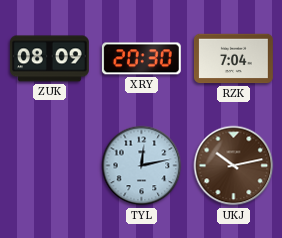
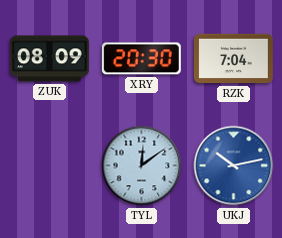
TYL: 12:13 -> 12:09
UKJ dial: brown -> blue
